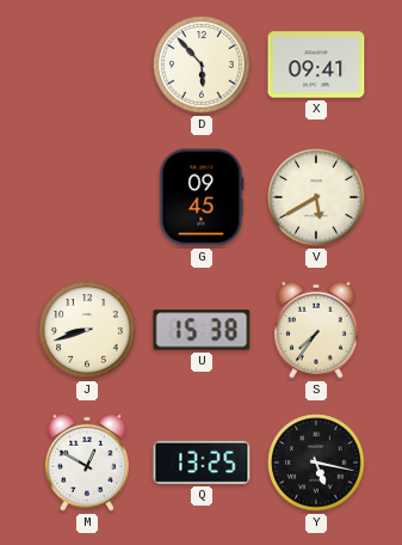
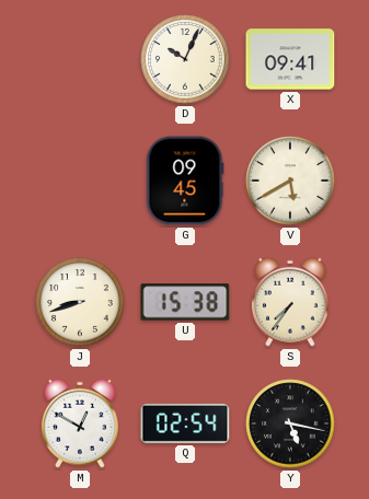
D: 5:53 -> 10:04
Q: 13:25 -> 02:54
